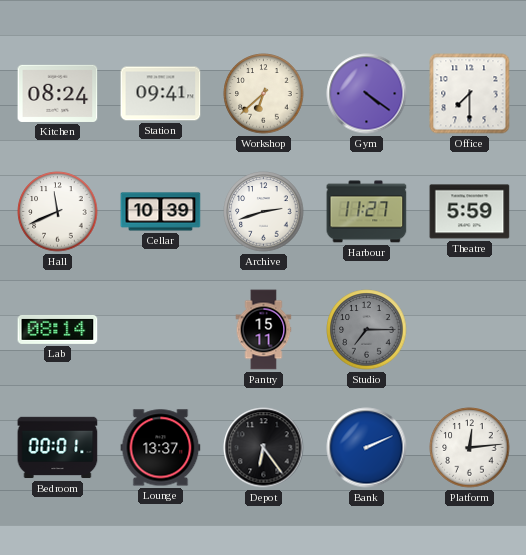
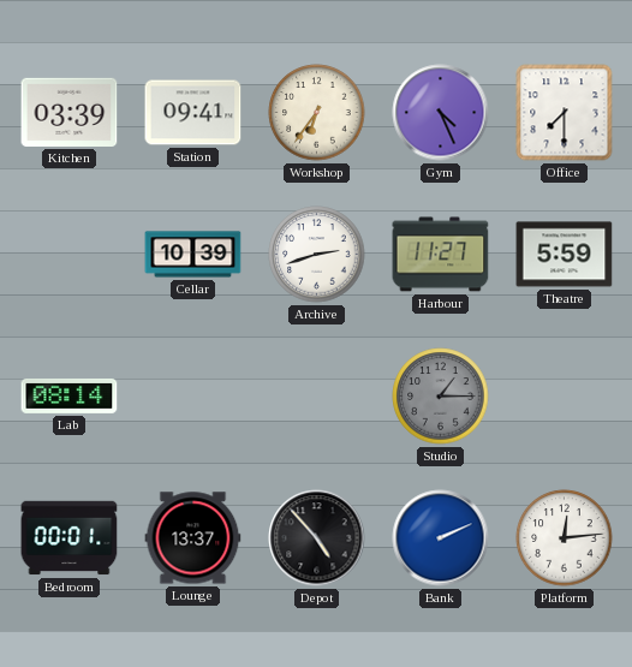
Kitchen: 08:24 -> 03:39
Workshop: 6:38 -> 6:36
Gym: 4:21 -> 4:26
Hall: 11:41 -> none
Pantry: 15:11 -> none
Studio: 7:15 -> 1:15
Depot: 6:24 -> 4:53
